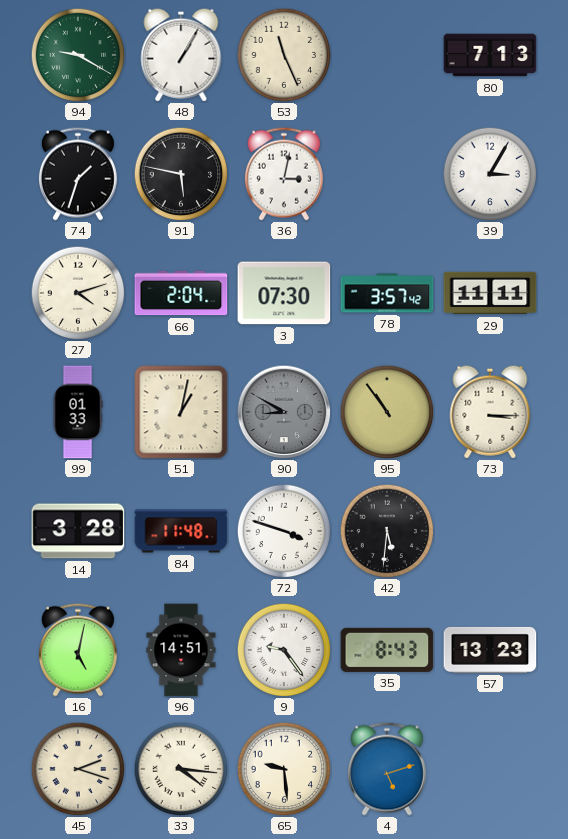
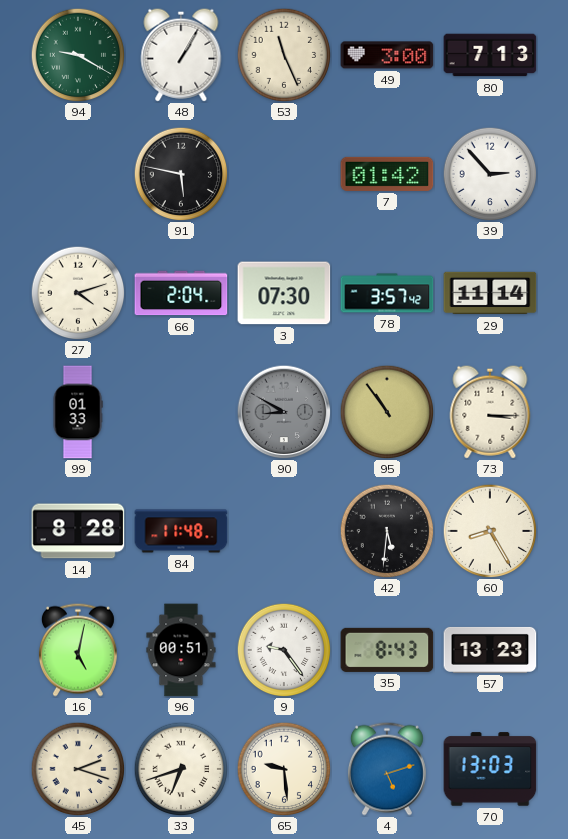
49: none -> 3:00
74: 1:33 -> none
36: 3:02 -> none
7: none -> 01:42
39: 3:05 -> 2:53
29: 11:11 -> 11:14
51: 1:02 -> none
14: 3:28 -> 8:28
72: 3:48 -> none
60: none -> 8:25
96: 14:51 -> 00:51
33: 4:16 -> 6:42
70: none -> 13:03
